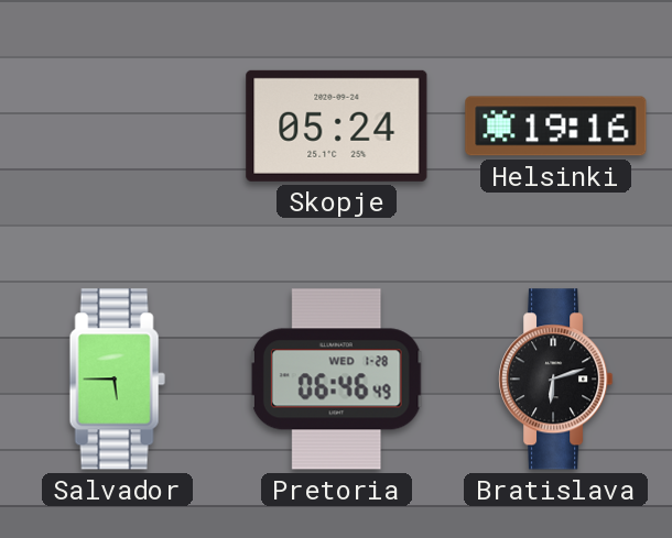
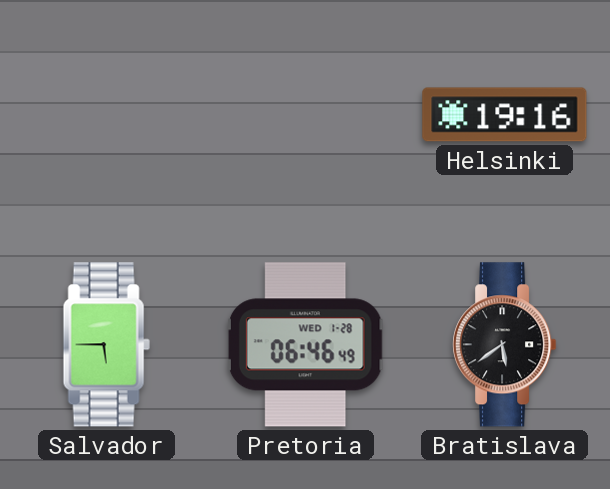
Skopje: 05:24 -> none
Bratislava: 6:12 -> 5:39
